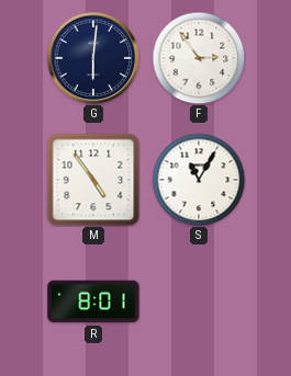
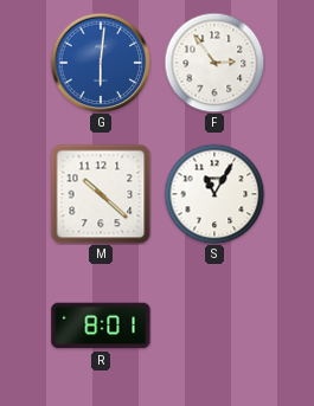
G dial: navy -> blue
M: 4:54 -> 10:22
